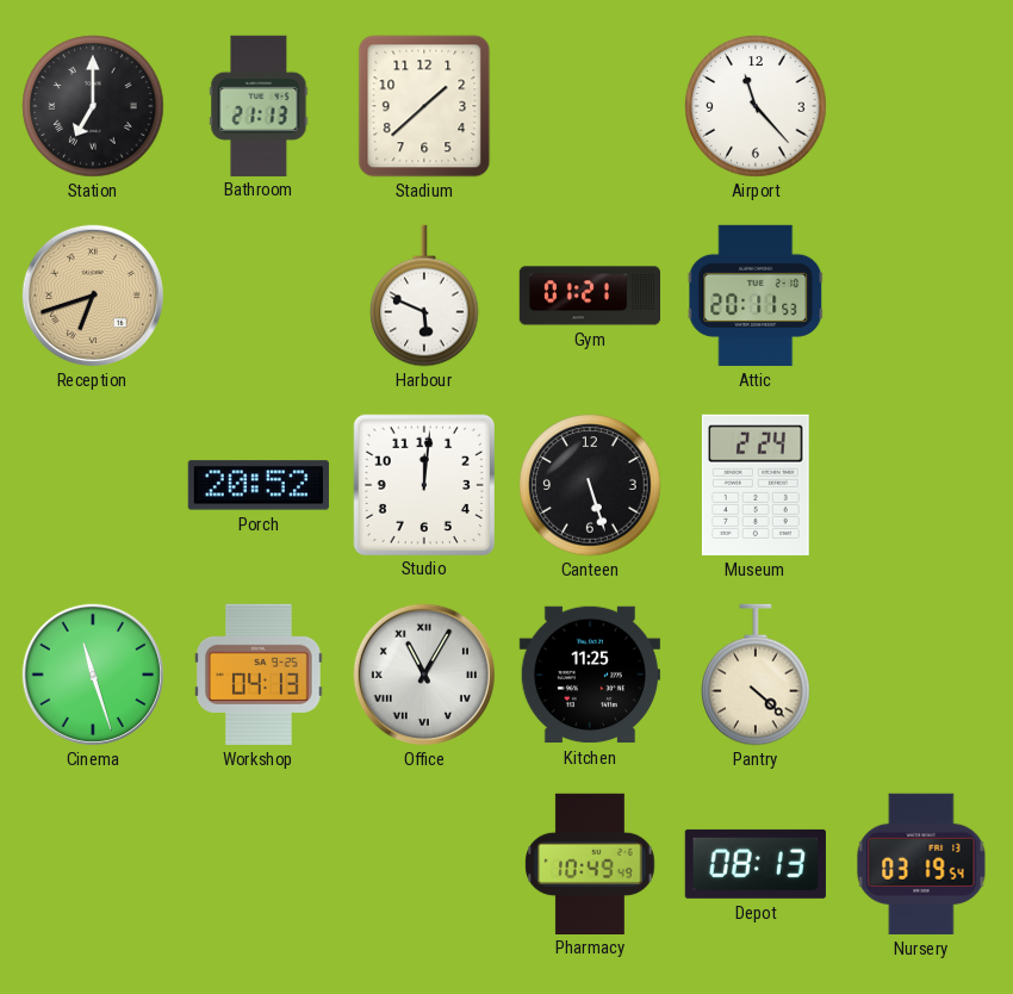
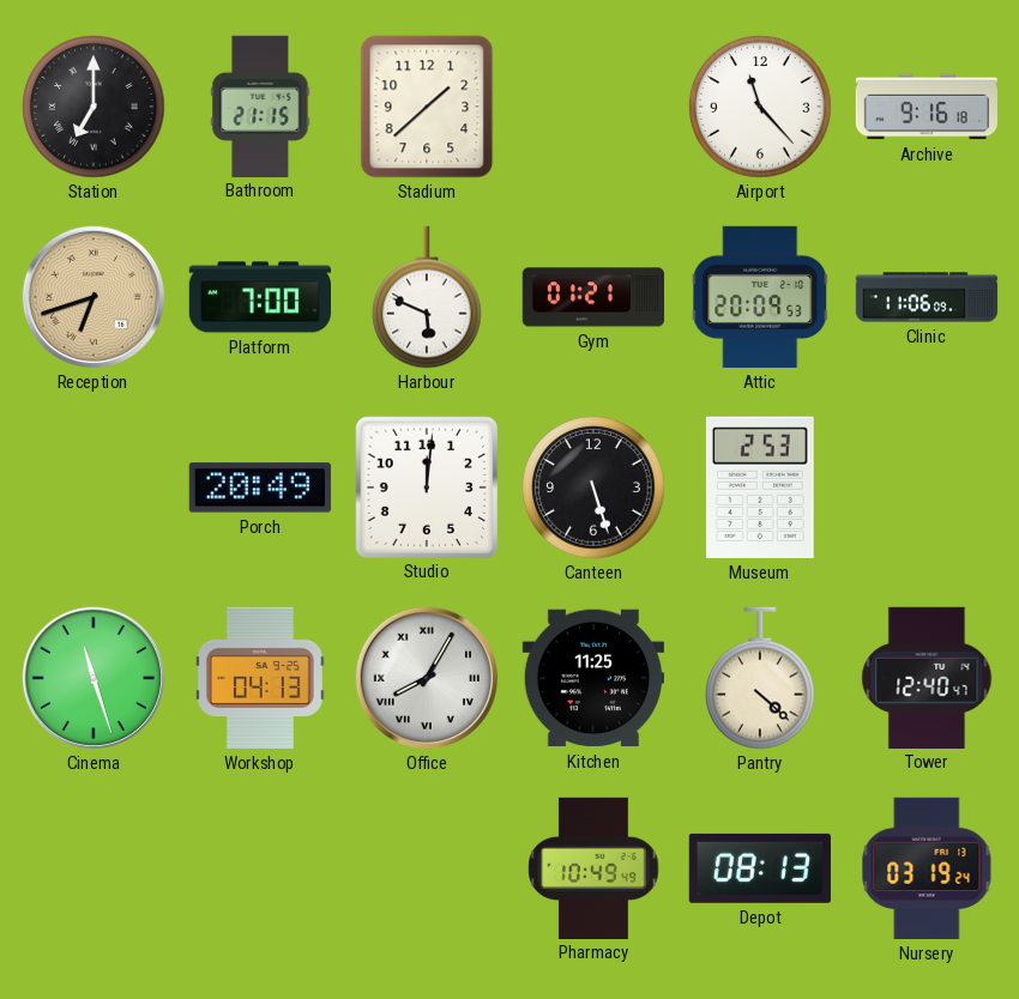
Bathroom: 21:13 -> 21:15
Archive: none -> 9:16
Platform: none -> 7:00
Attic: 20:11 -> 20:09
Clinic: none -> 11:06
Porch: 20:52 -> 20:49
Museum: 2:24 -> 2:53
Office: 11:05 -> 8:05
Tower: none -> 12:40
Nursery: 03:19:54 -> 03:19:24
